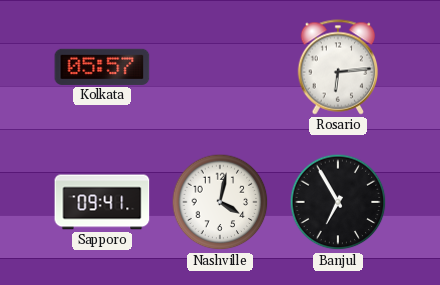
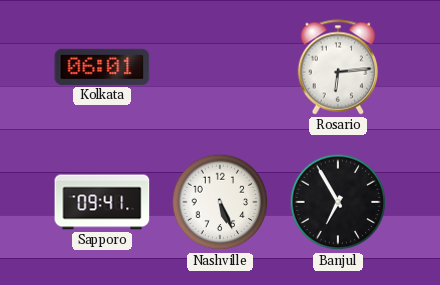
Kolkata: 05:57 -> 06:01
Nashville: 4:02 -> 5:26
